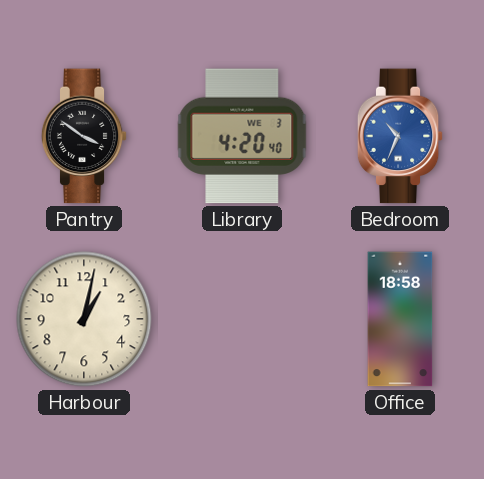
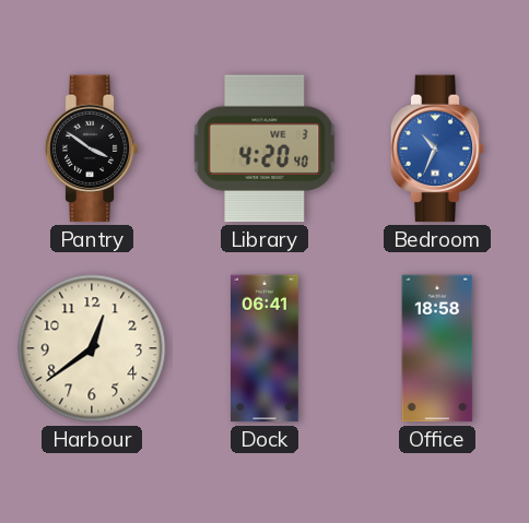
Harbour: 1:02 -> 12:39
Dock: none -> 06:41
